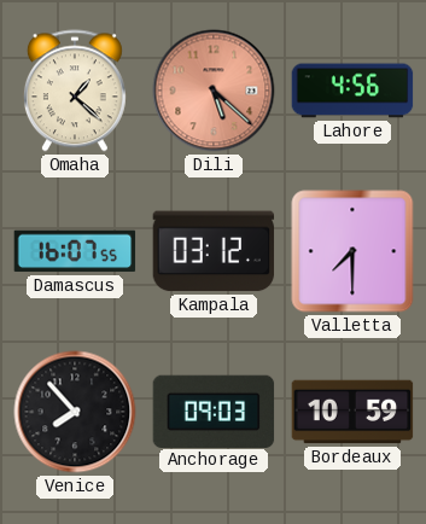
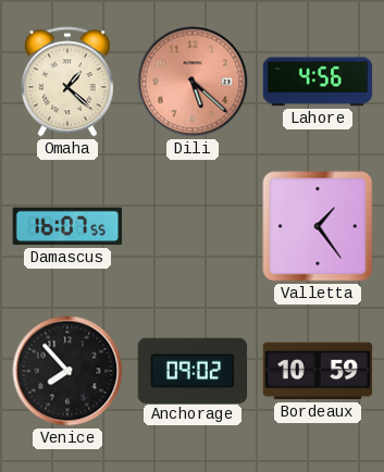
Kampala: 03:12 -> none
Valletta: 7:30 -> 1:24
Anchorage: 09:03 -> 09:02
